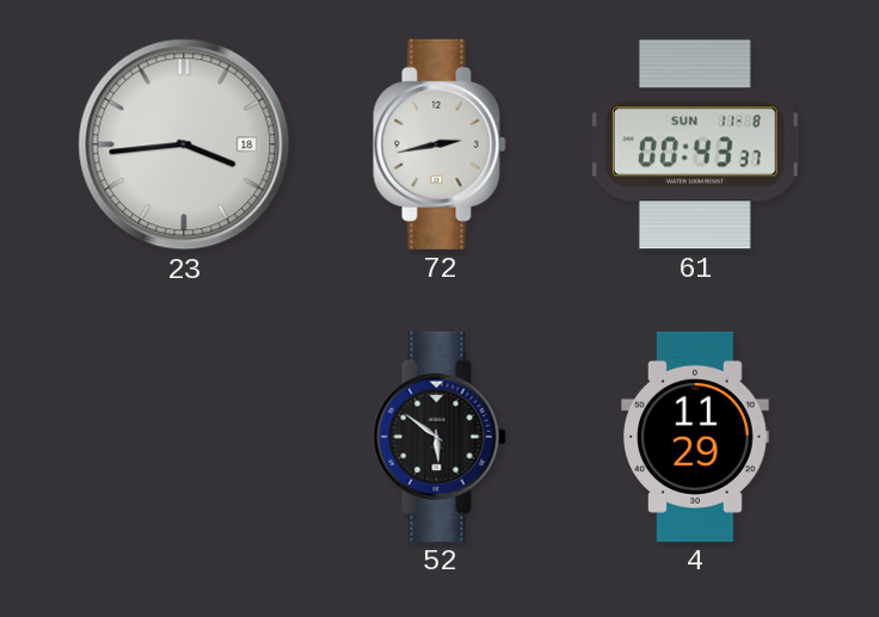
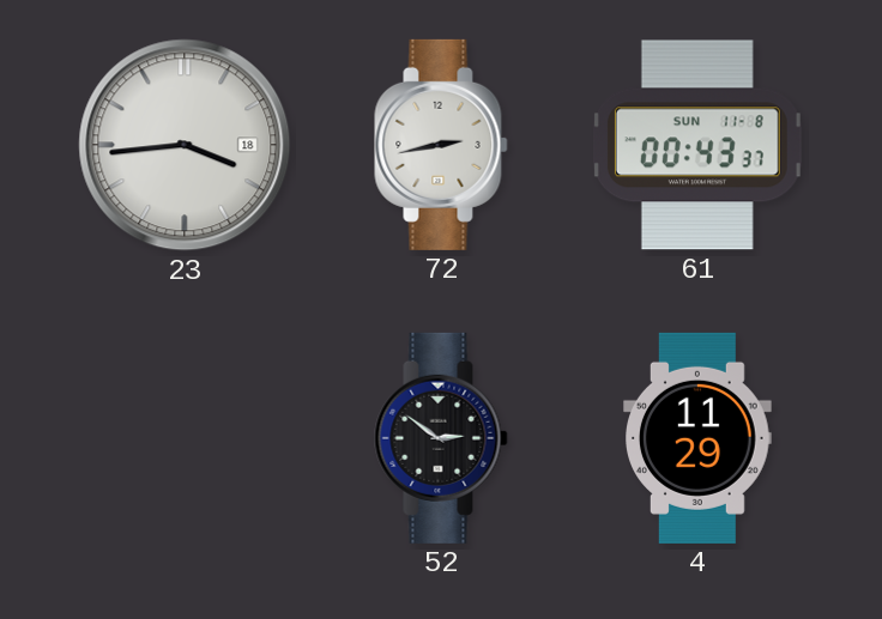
52: 5:51 -> 2:51
